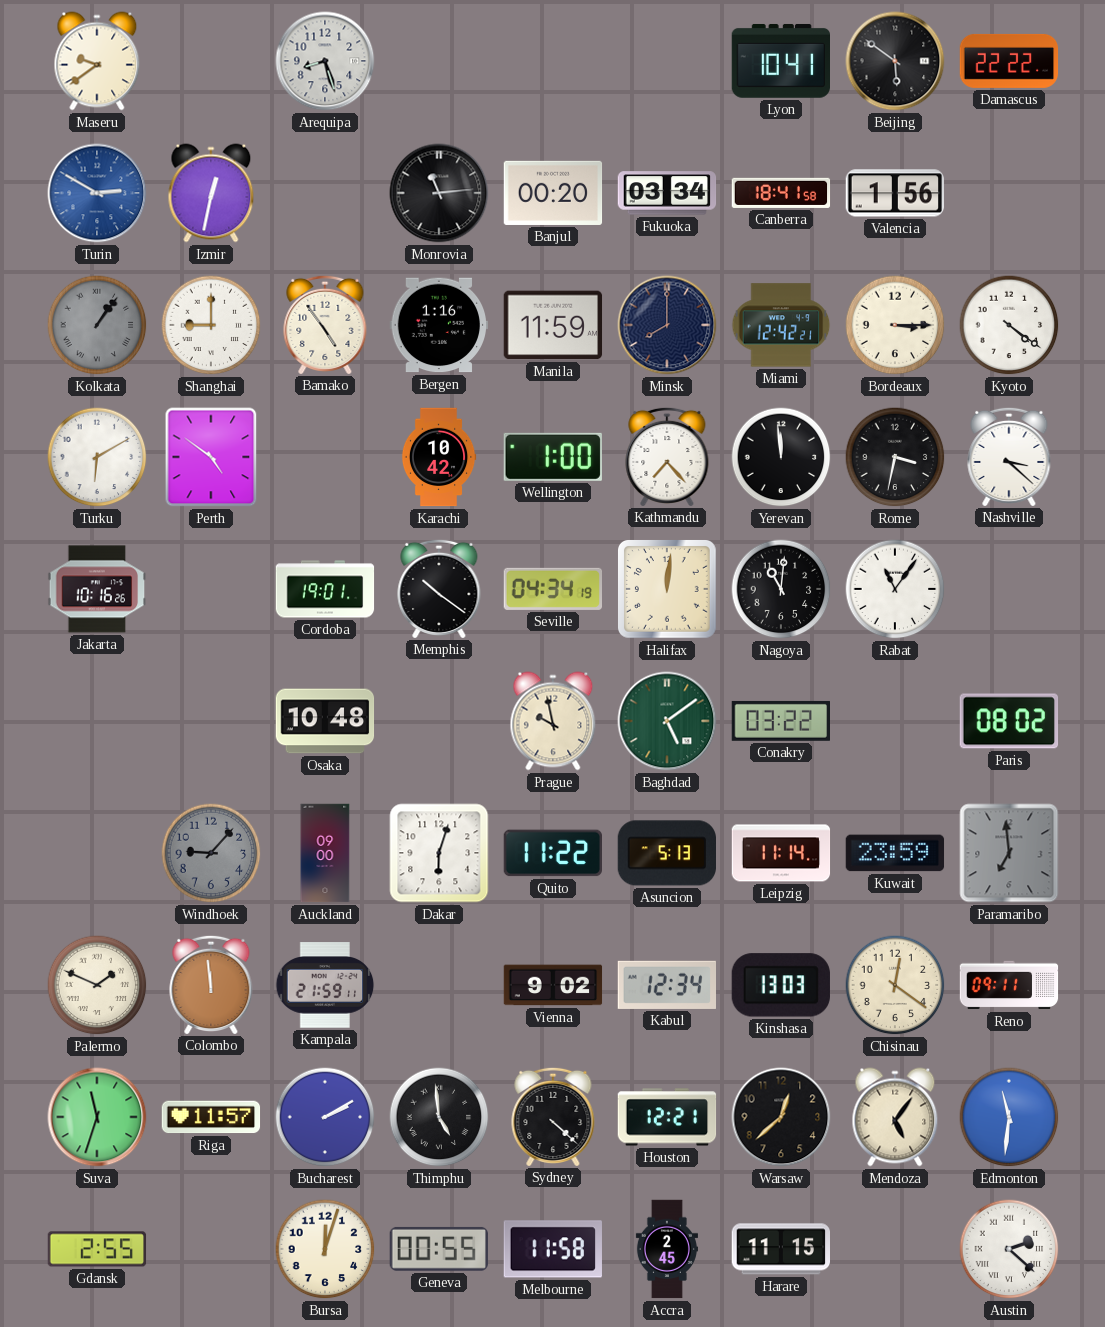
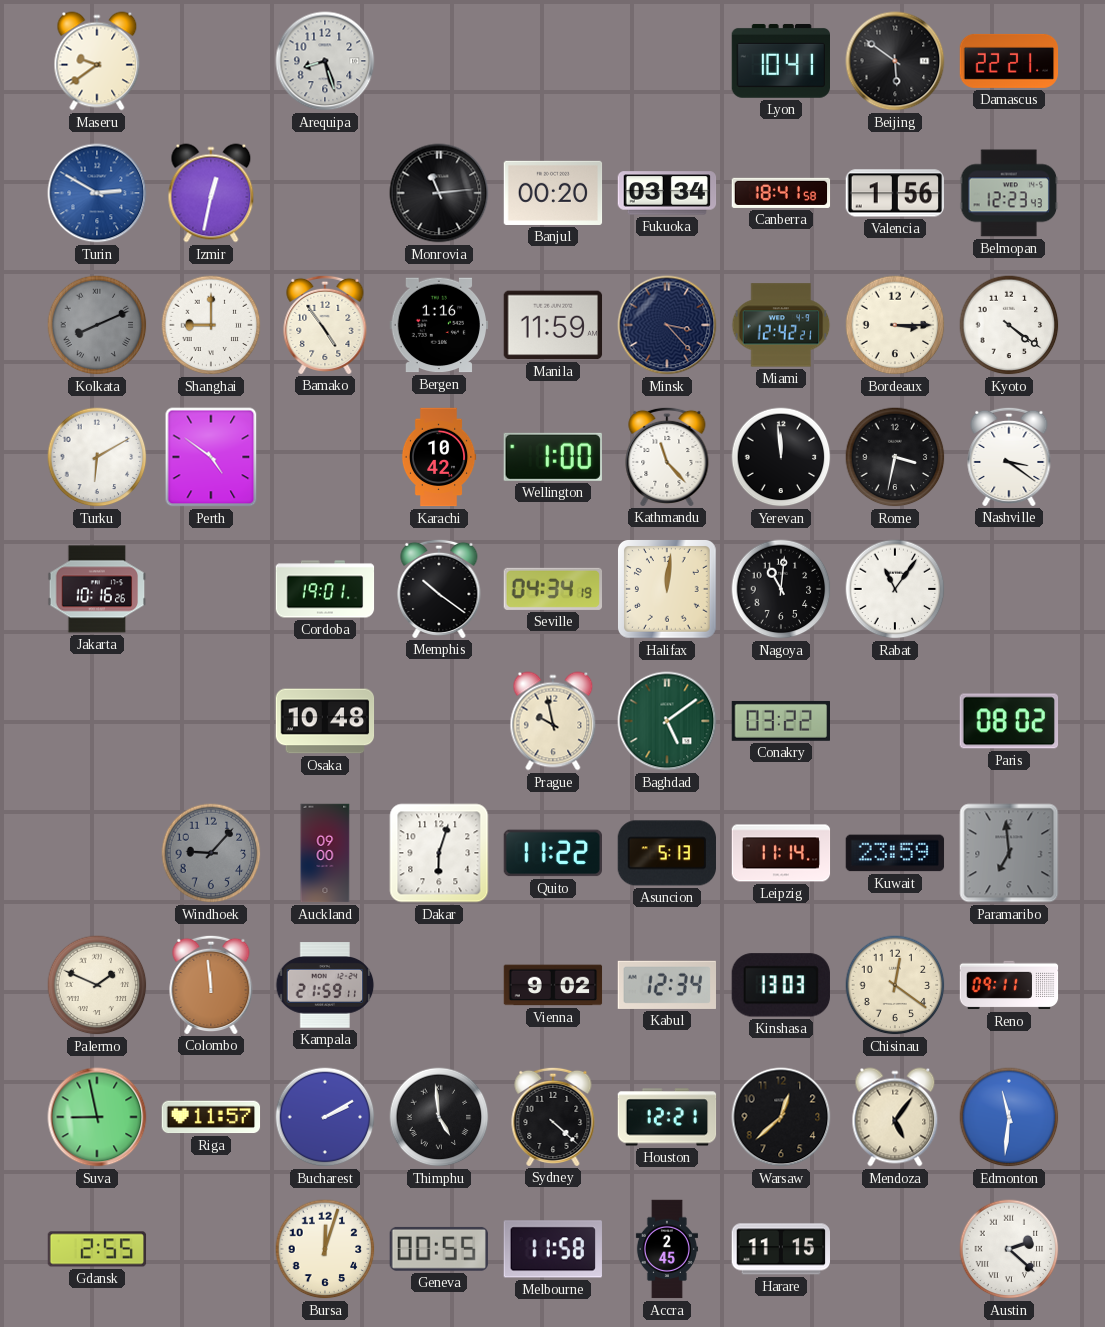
Damascus: 22:22 -> 22:21
Belmopan: none -> 12:23
Kolkata: 1:06 -> 8:11
Minsk: 8:00 -> 3:23
Kathmandu: 7:23 -> 11:23
Nashville: 3:22 -> 3:21
Suva: 11:33 -> 8:58
